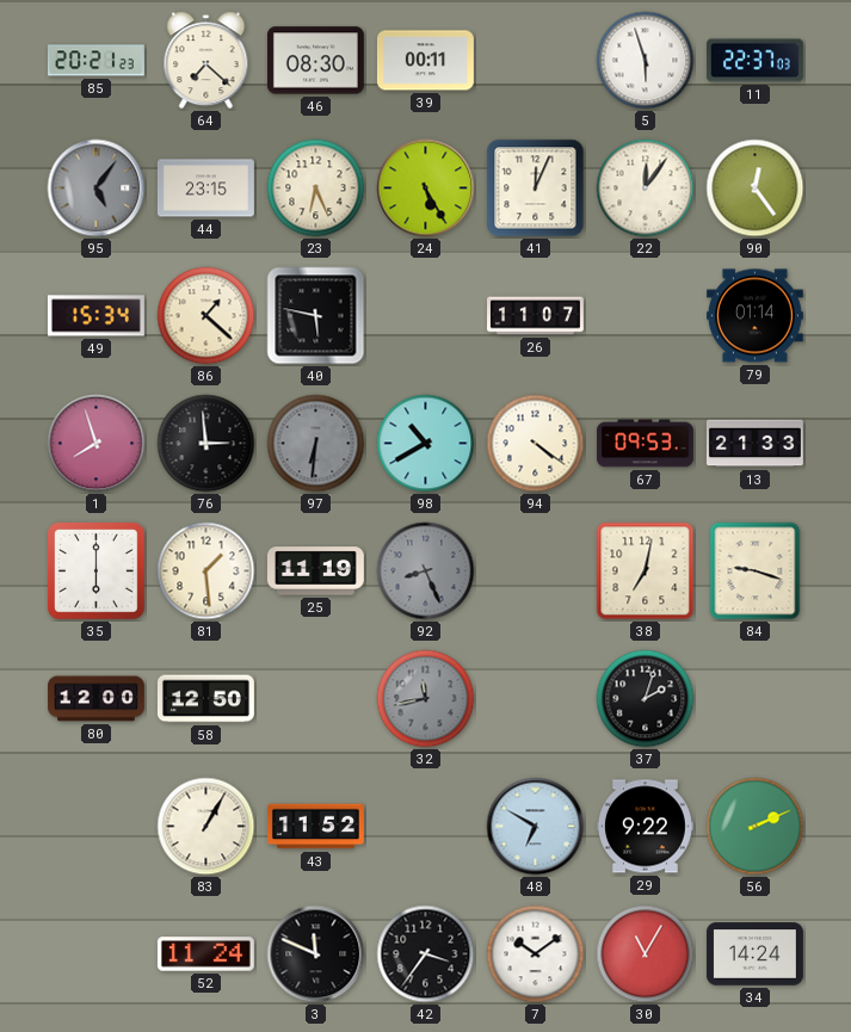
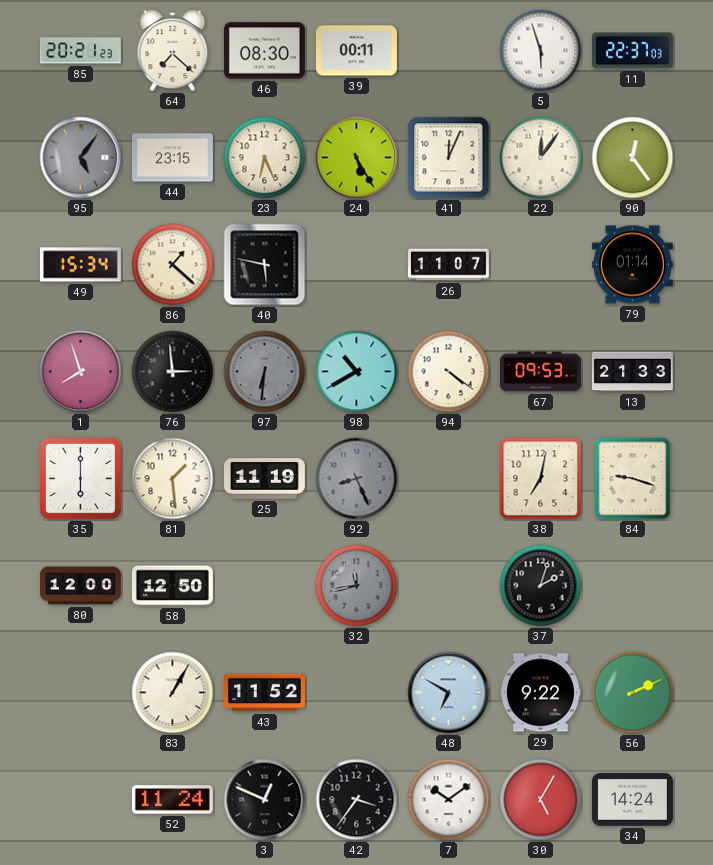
3: 11:49 -> 12:49
30: 11:05 -> 5:05
